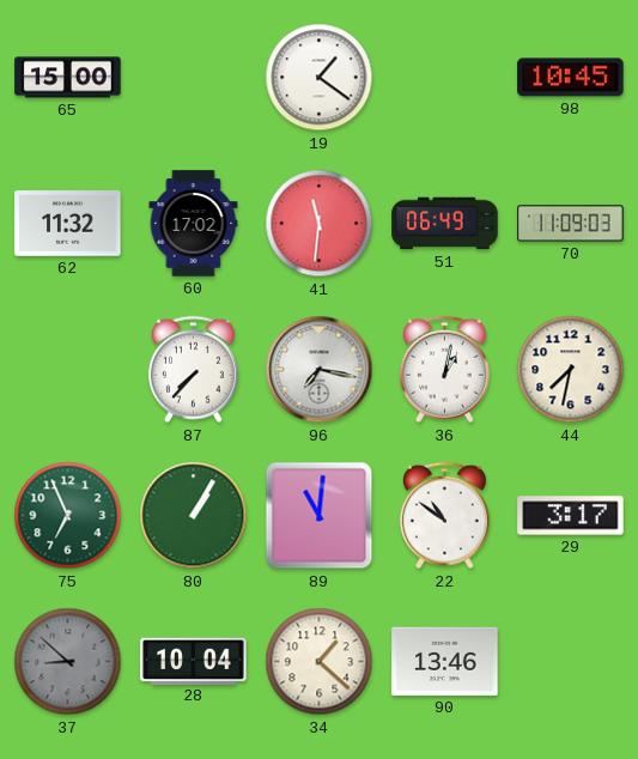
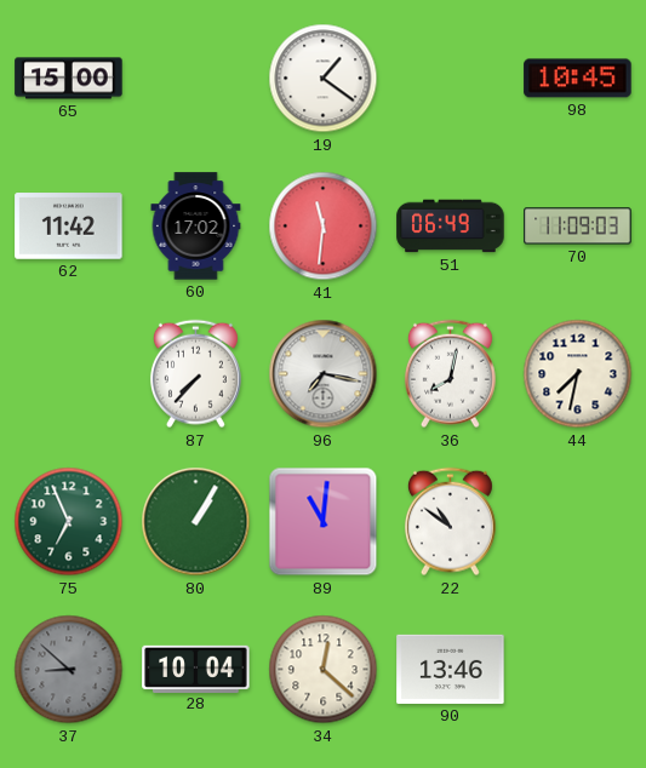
62: 11:32 -> 11:42
36: 1:02 -> 8:02
29: 3:17 -> none
34: 1:22 -> 12:22
